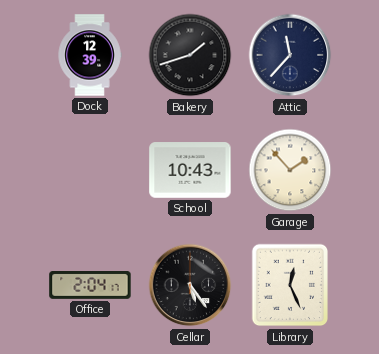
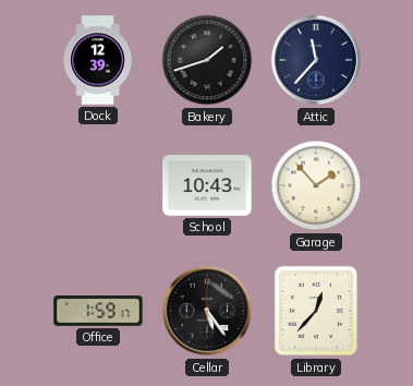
Office: 2:04 -> 1:59
Library: 12:26 -> 12:37
